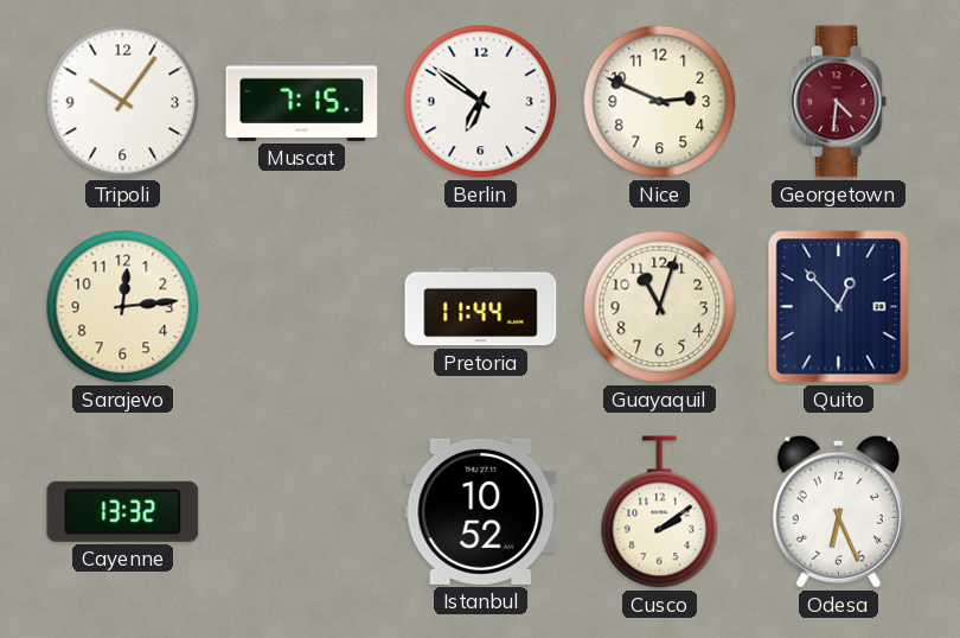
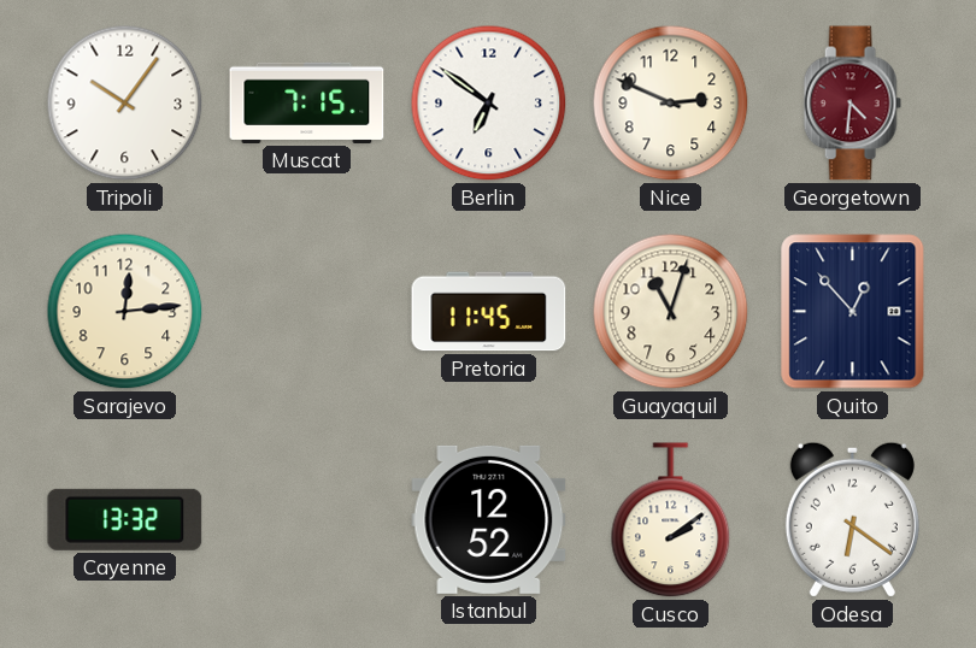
Pretoria: 11:44 -> 11:45
Istanbul: 10:52 -> 12:52
Odesa: 6:26 -> 6:21
